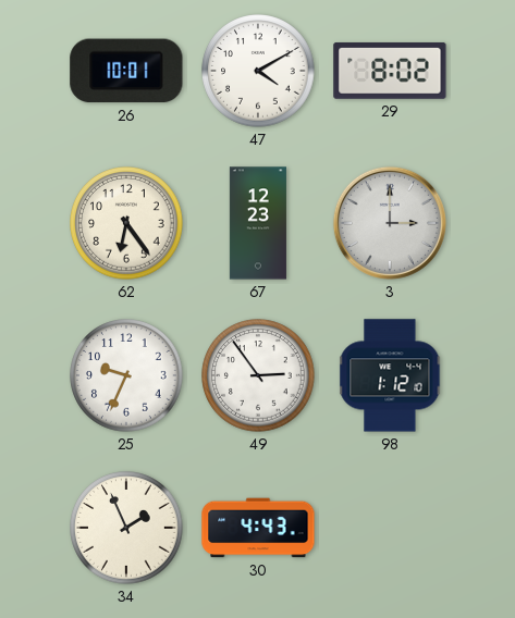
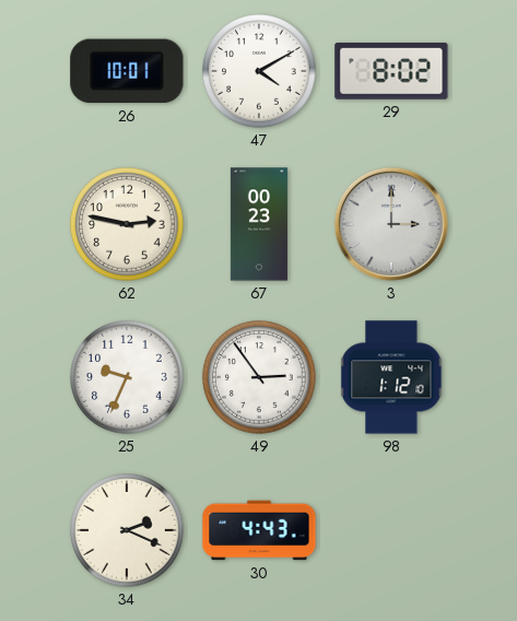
62: 6:24 -> 2:47
67: 12:23 -> 00:23
34: 1:56 -> 2:19
